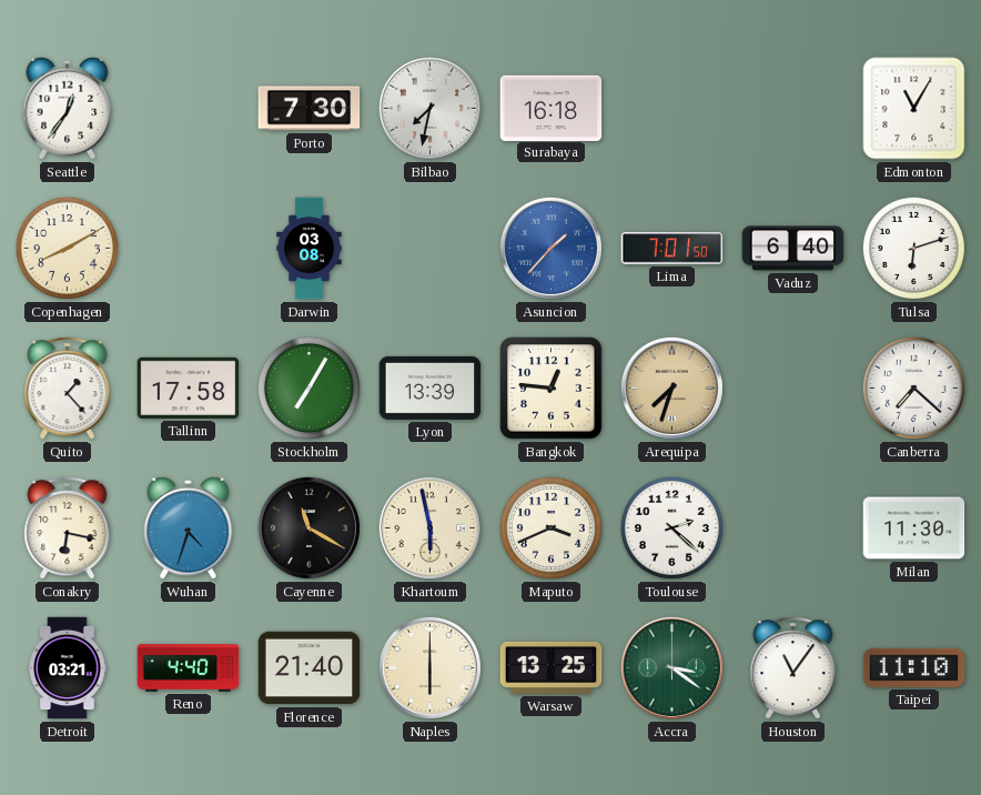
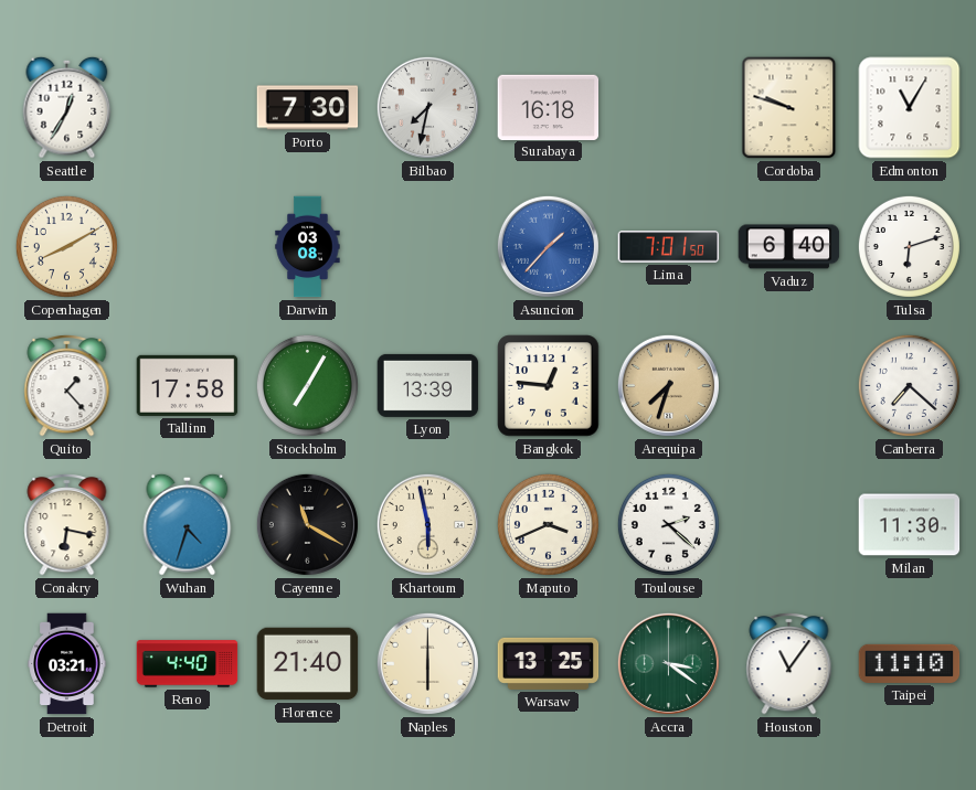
Seattle: 12:36 -> 12:35
Cordoba: none -> 9:48
